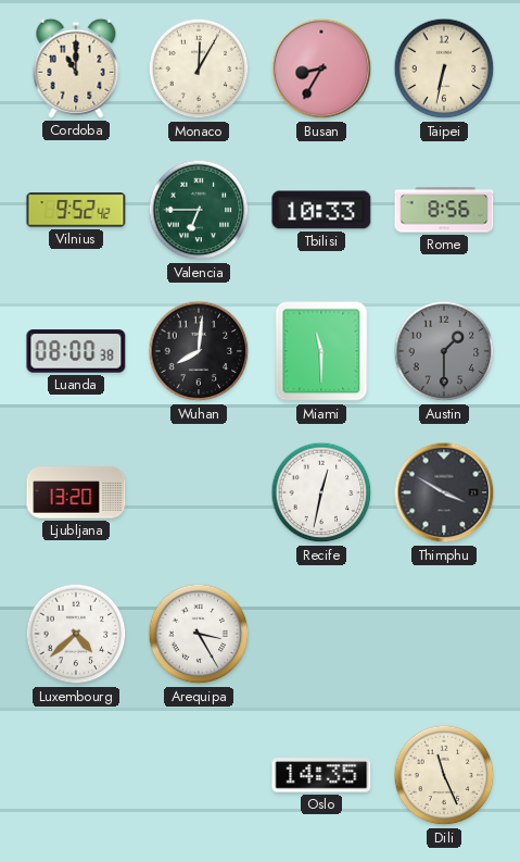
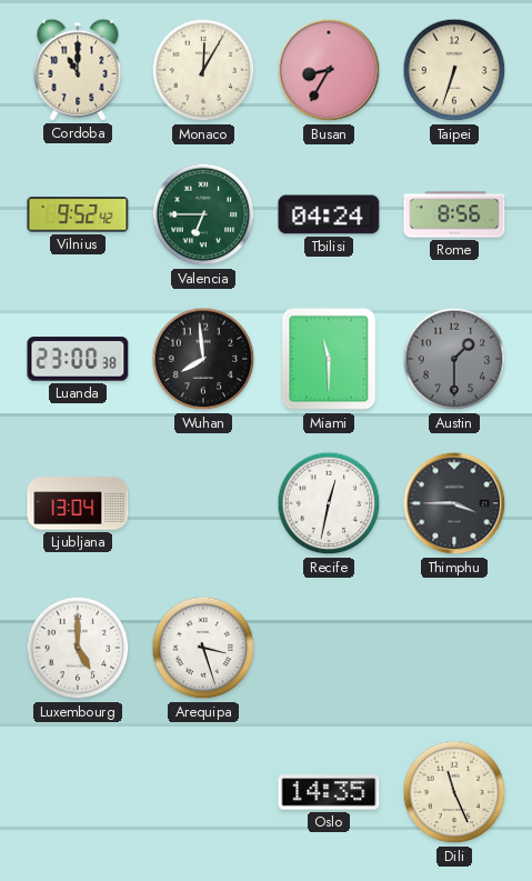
Taipei: 6:32 -> 6:33
Tbilisi: 10:33 -> 04:24
Luanda: 08:00 -> 23:00
Wuhan: 8:01 -> 7:59
Ljubljana: 13:20 -> 13:04
Thimphu: 3:50 -> 3:45
Luxembourg: 4:38 -> 5:00
Arequipa: 3:25 -> 3:27
